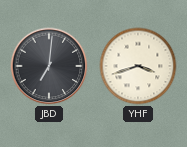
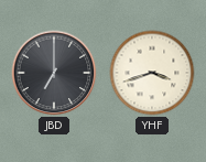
JBD: 7:01 -> 7:00
